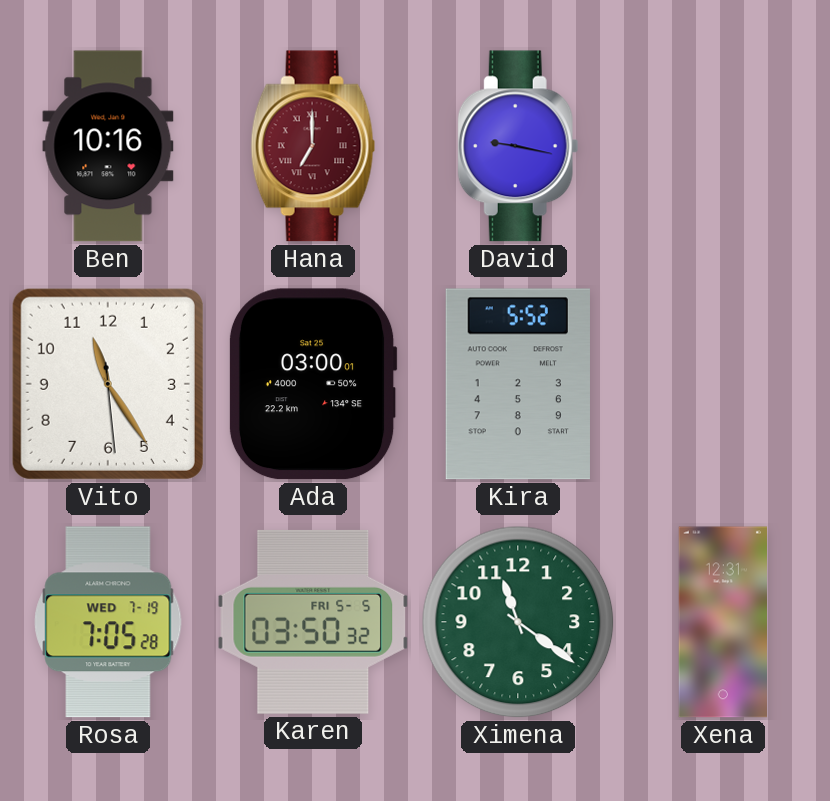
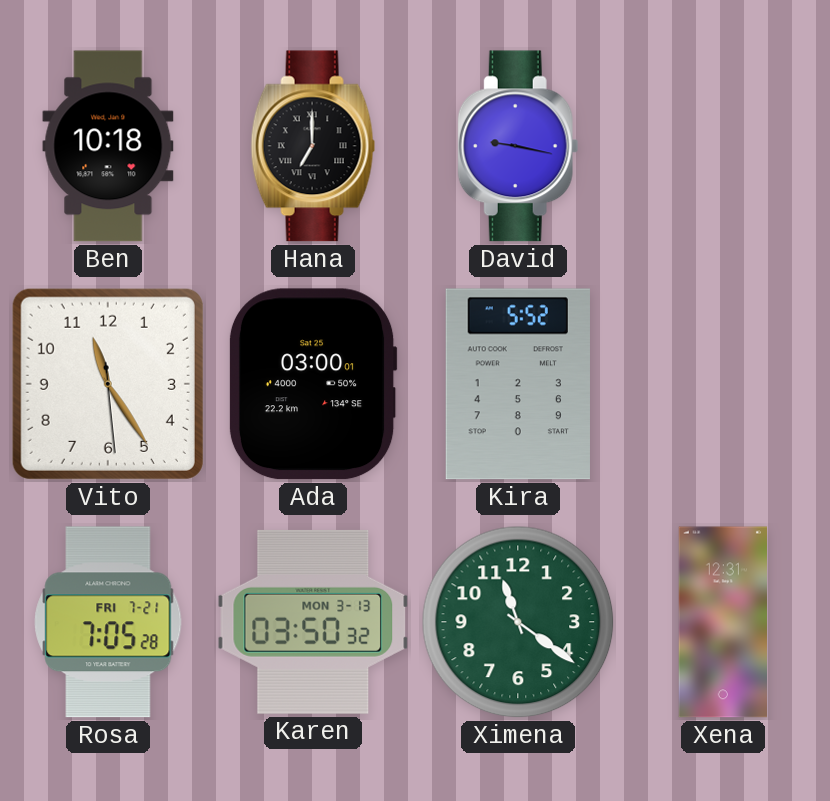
Ben: 10:16 -> 10:18
Hana dial: burgundy -> black
Rosa date: WED 7-19 -> FRI 7-21
Karen date: FRI 5-5 -> MON 3-13
